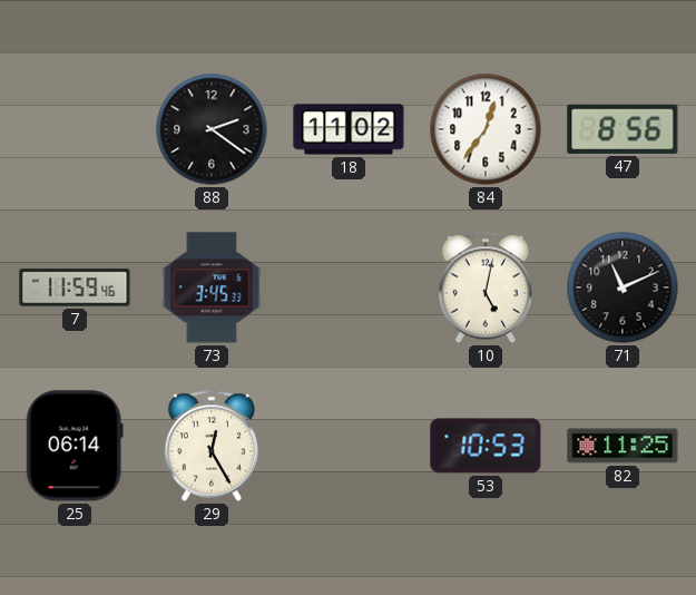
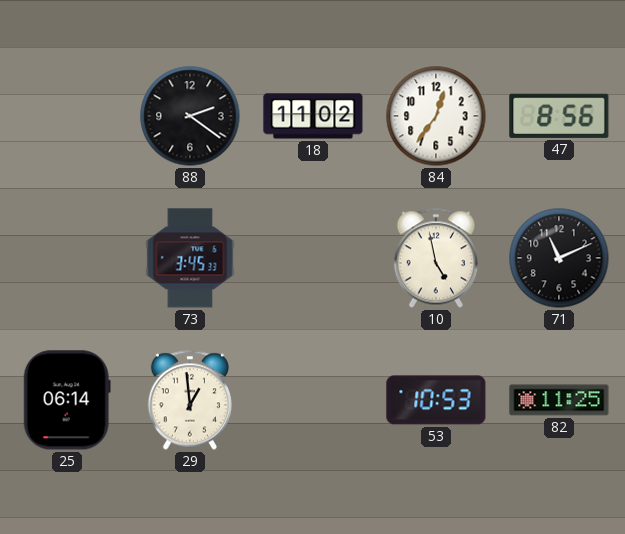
7: 11:59 -> none
10: 5:02 -> 4:58
29: 12:25 -> 12:59
